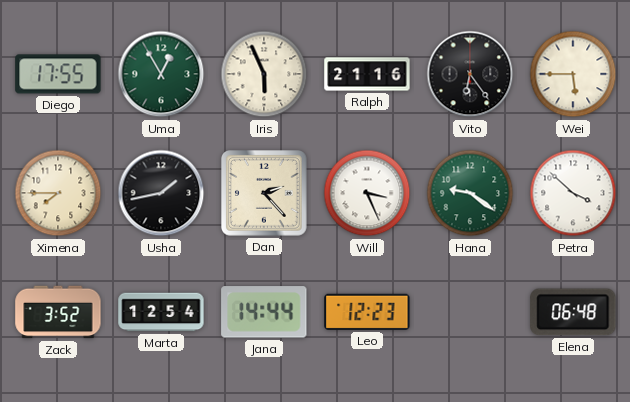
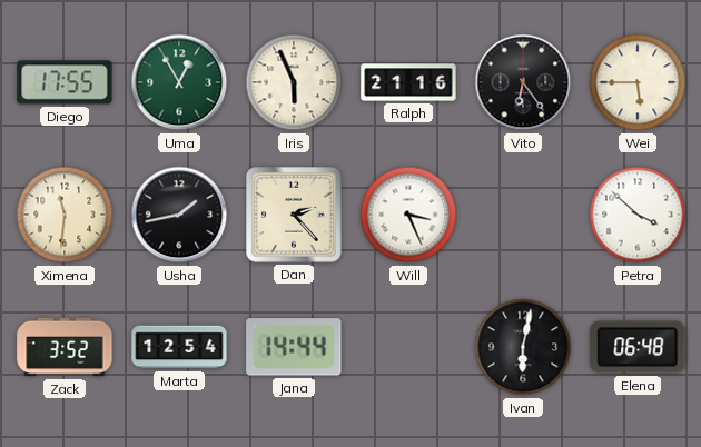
Ximena: 7:45 -> 11:31
Hana: 9:21 -> none
Leo: 12:23 -> none
Ivan: none -> 6:02
